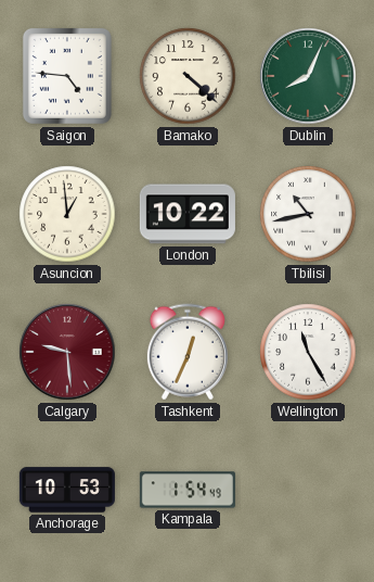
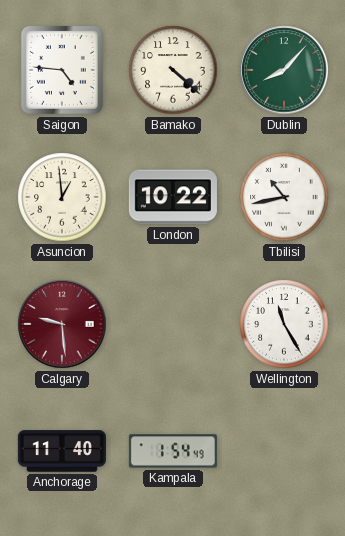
Dublin: 8:04 -> 8:07
Tashkent: 12:34 -> none
Anchorage: 10:53 -> 11:40
